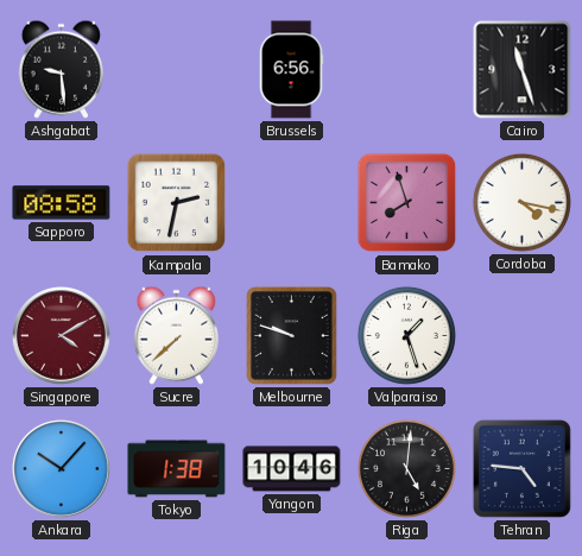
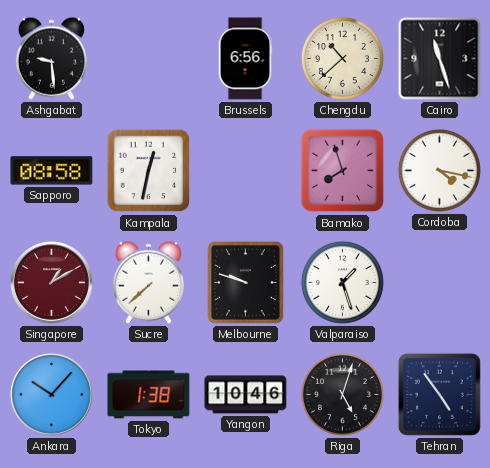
Chengdu: none -> 10:38
Kampala: 2:32 -> 12:32
Singapore: 4:10 -> 1:10
Riga: 5:01 -> 5:03
Tehran: 4:46 -> 4:54
